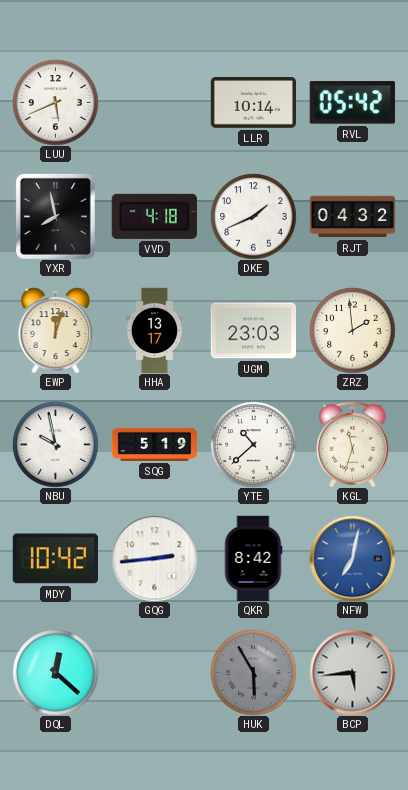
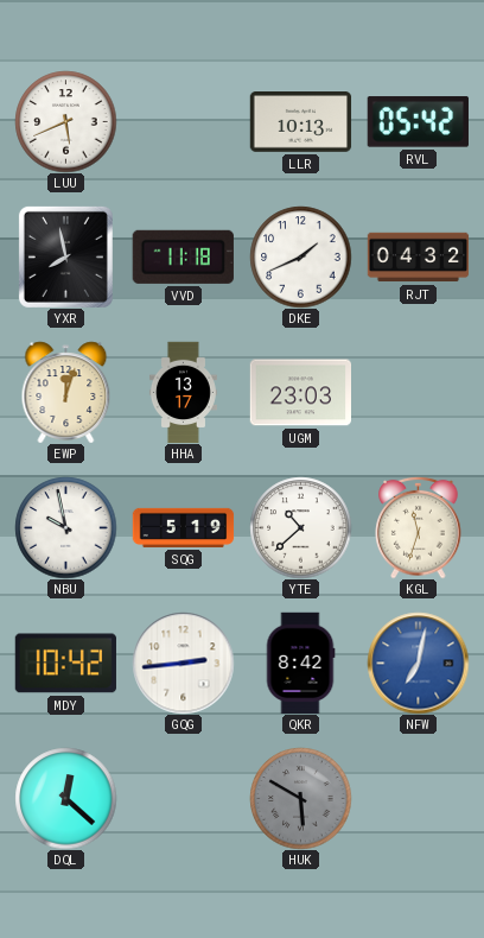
LLR: 10:14 -> 10:13
VVD: 4:18 -> 11:18
ZRZ: 1:59 -> none
HUK: 5:55 -> 5:50
BCP: 5:44 -> none
